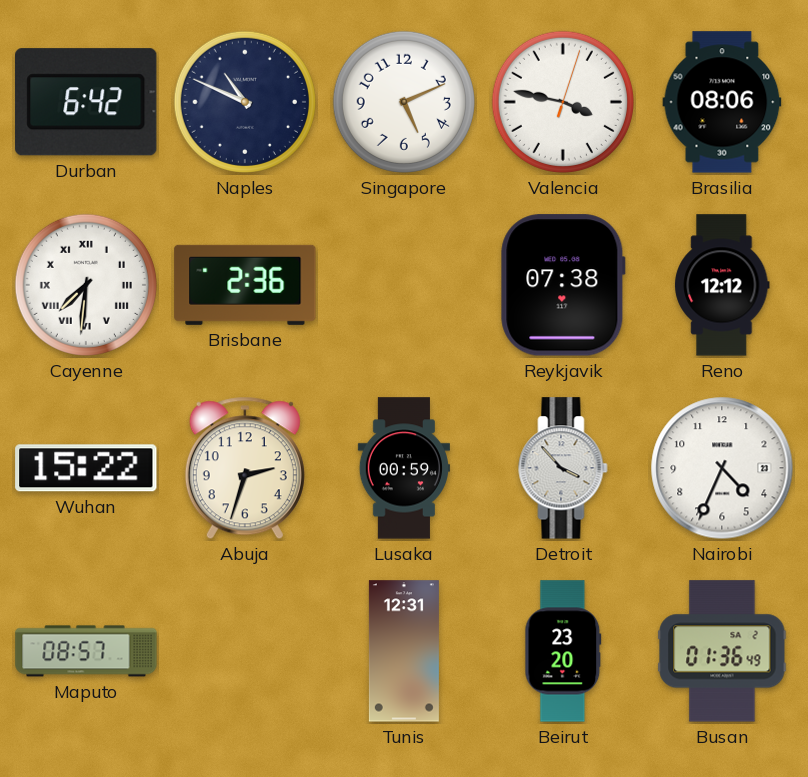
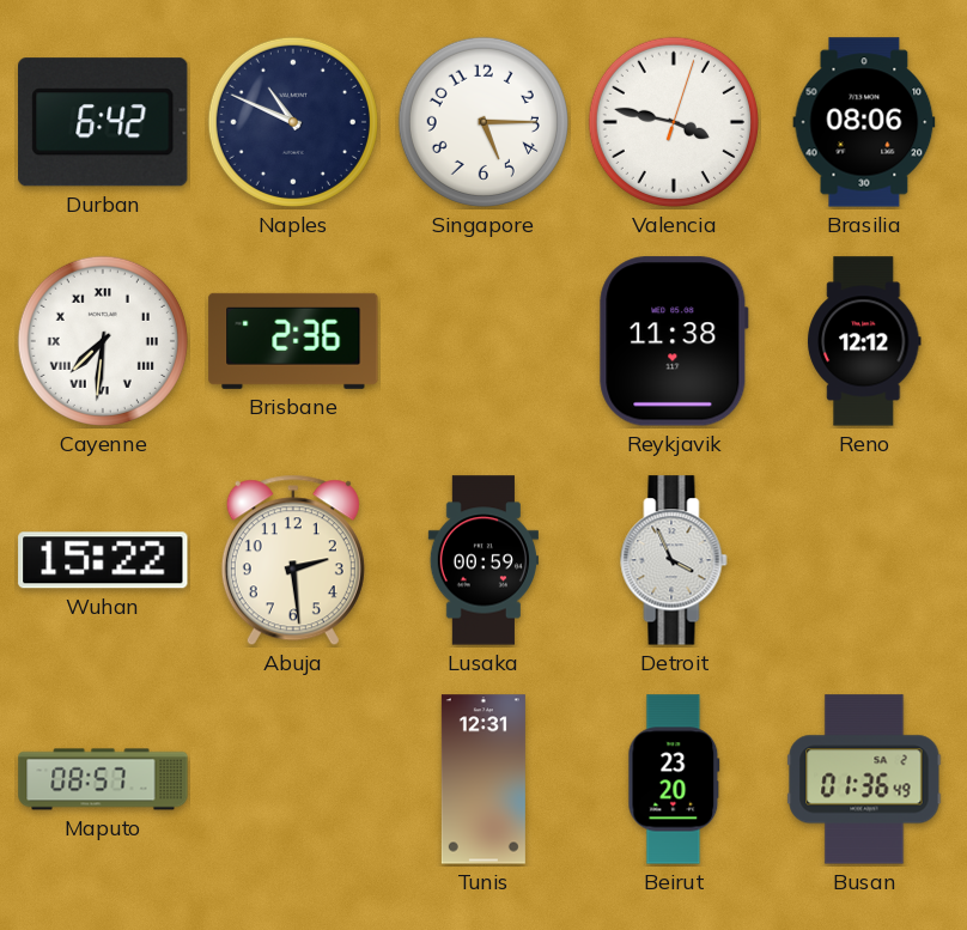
Singapore: 5:11 -> 5:15
Reykjavik: 07:38 -> 11:38
Abuja: 2:33 -> 2:29
Detroit: 3:53 -> 3:56
Nairobi: 4:34 -> none
